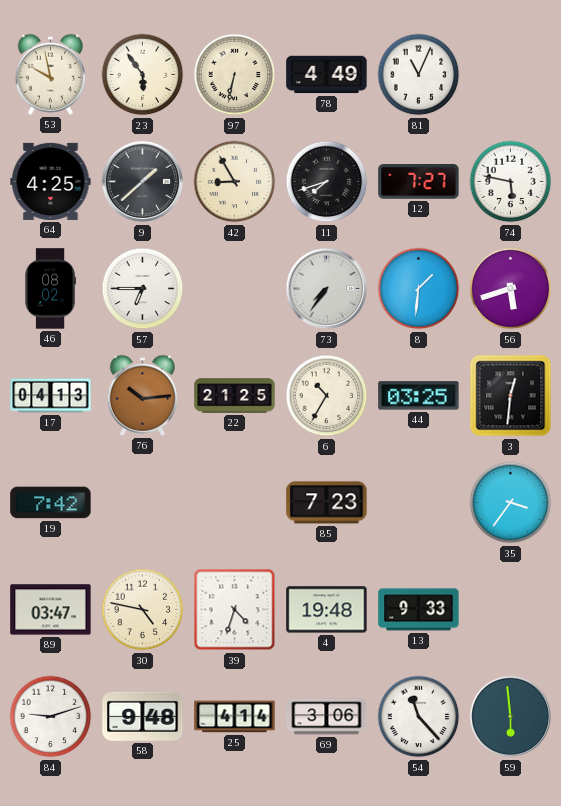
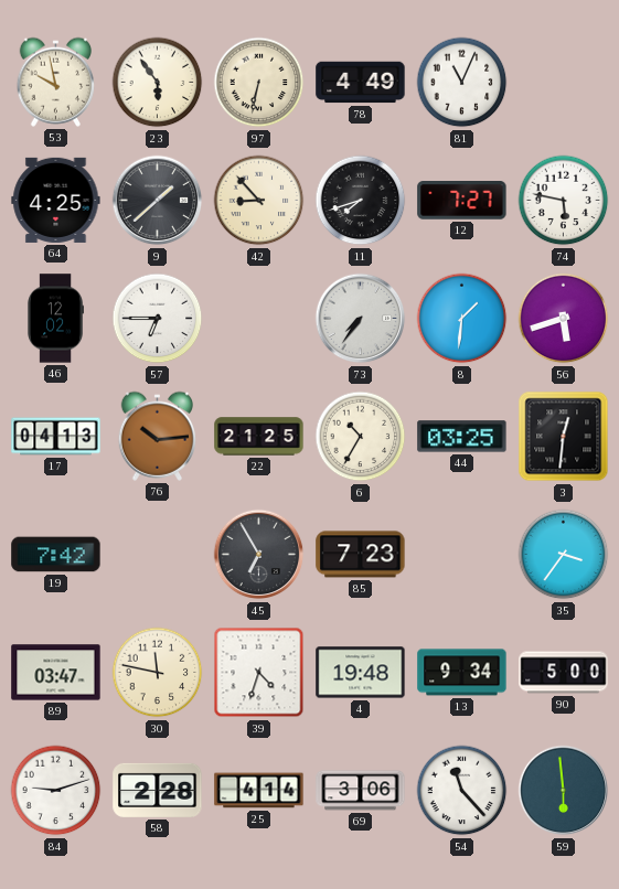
42: 8:55 -> 8:53
46: 08:02 -> 12:02
45: none -> 6:55
30: 4:47 -> 11:47
13: 9:33 -> 9:34
90: none -> 5:00
58: 9:48 -> 2:28
